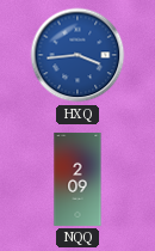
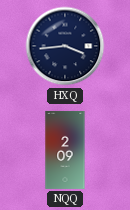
HXQ dial: blue -> navy
